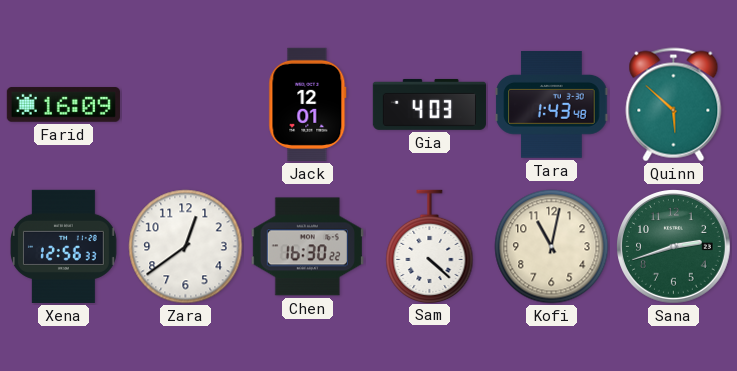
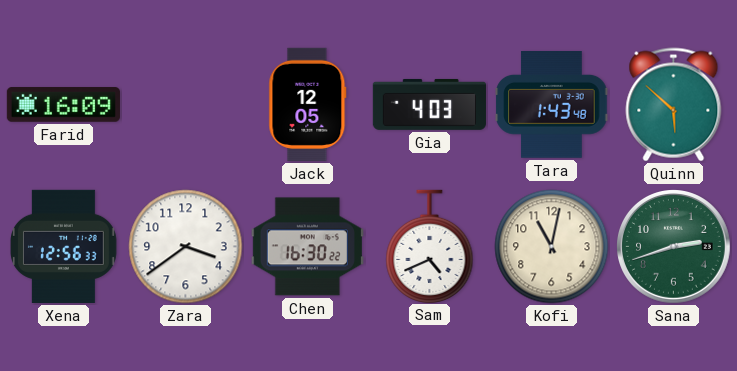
Jack: 12:01 -> 12:05
Zara: 12:39 -> 3:39
Sam: 4:22 -> 4:41
